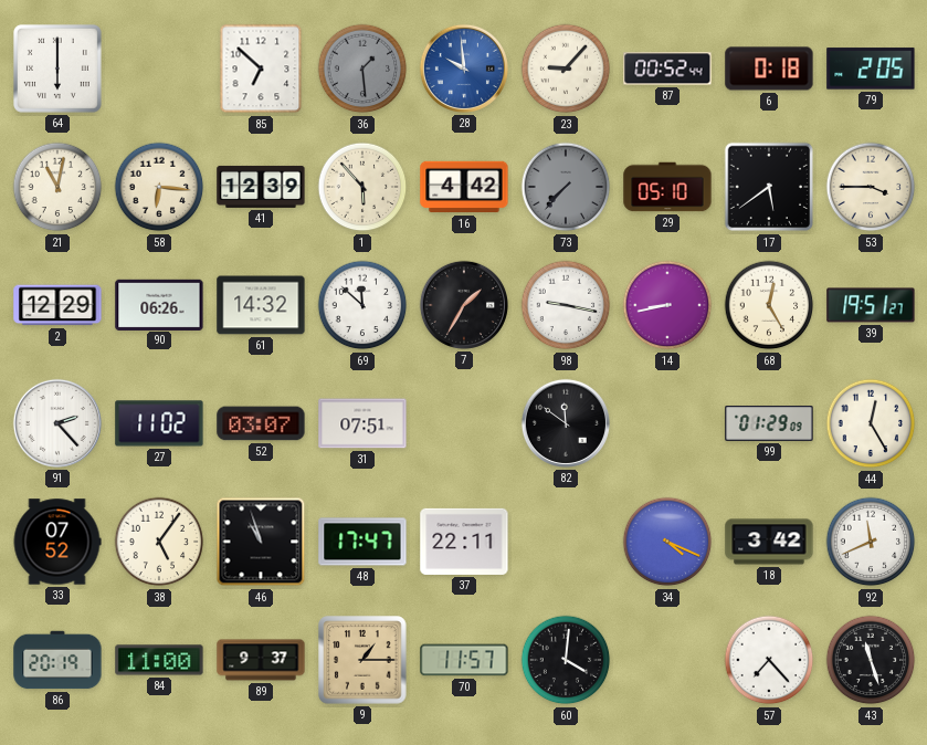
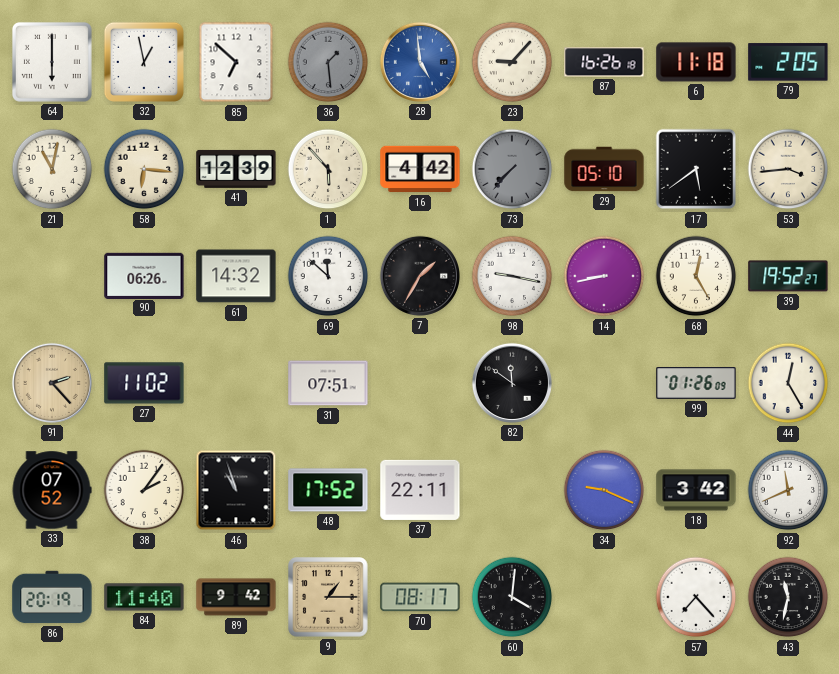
32: none -> 12:58
28: 9:59 -> 4:59
87: 00:52 -> 16:26
6: 0:18 -> 11:18
53: 3:45 -> 3:44
2: 12:29 -> none
39: 19:51 -> 19:52
91 dial: white -> champagne
52: 03:07 -> none
99: 01:29 -> 01:26
38: 5:06 -> 2:06
48: 17:47 -> 17:52
34: 4:19 -> 9:19
84: 11:00 -> 11:40
89: 9:37 -> 9:42
70: 11:57 -> 08:17
43: 11:27 -> 11:32
